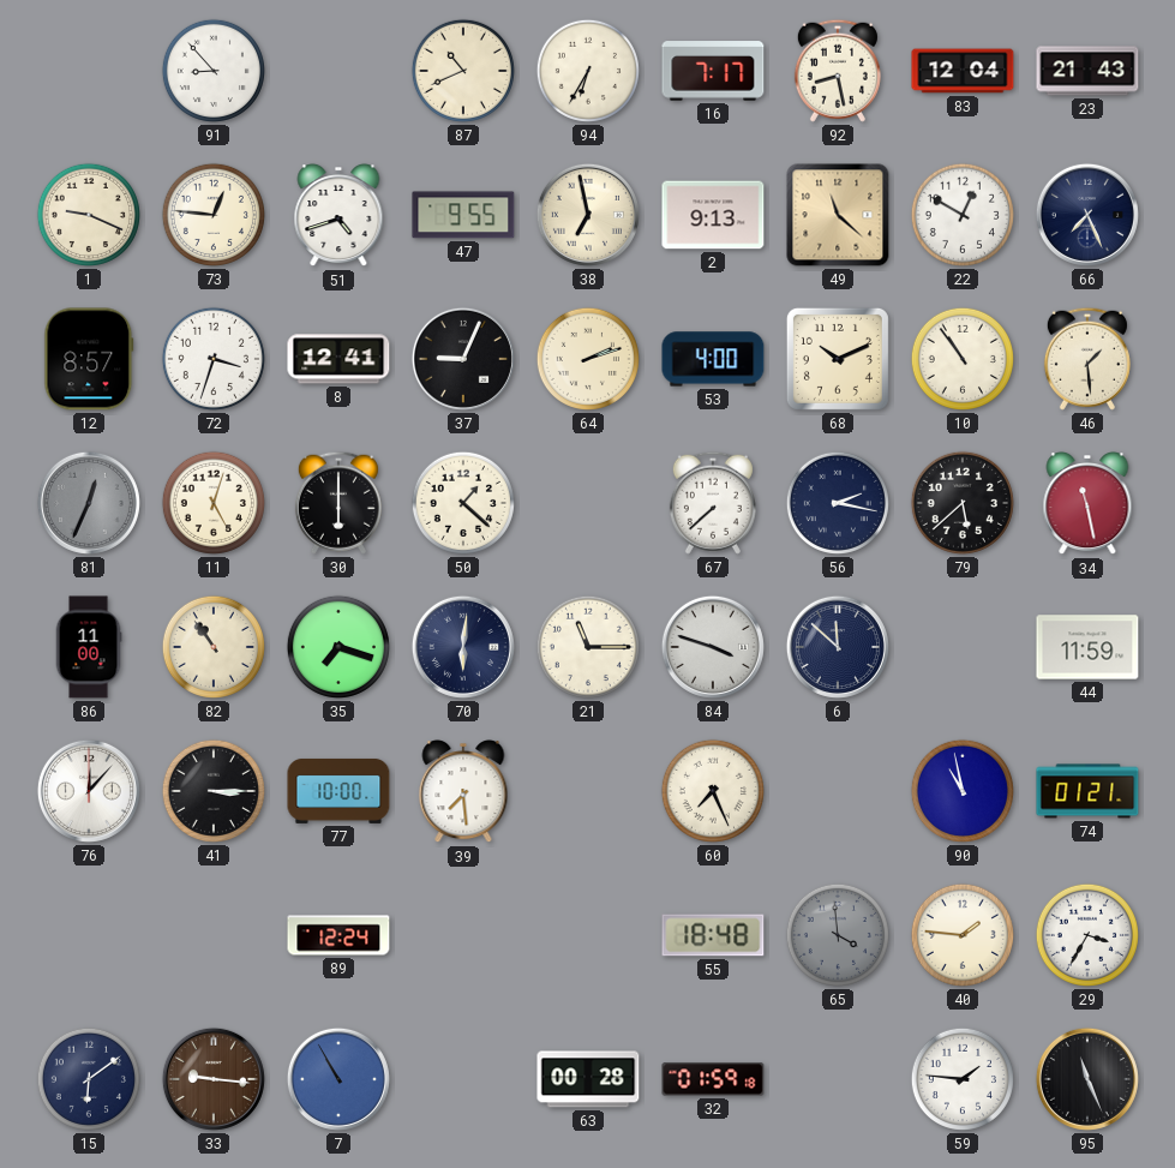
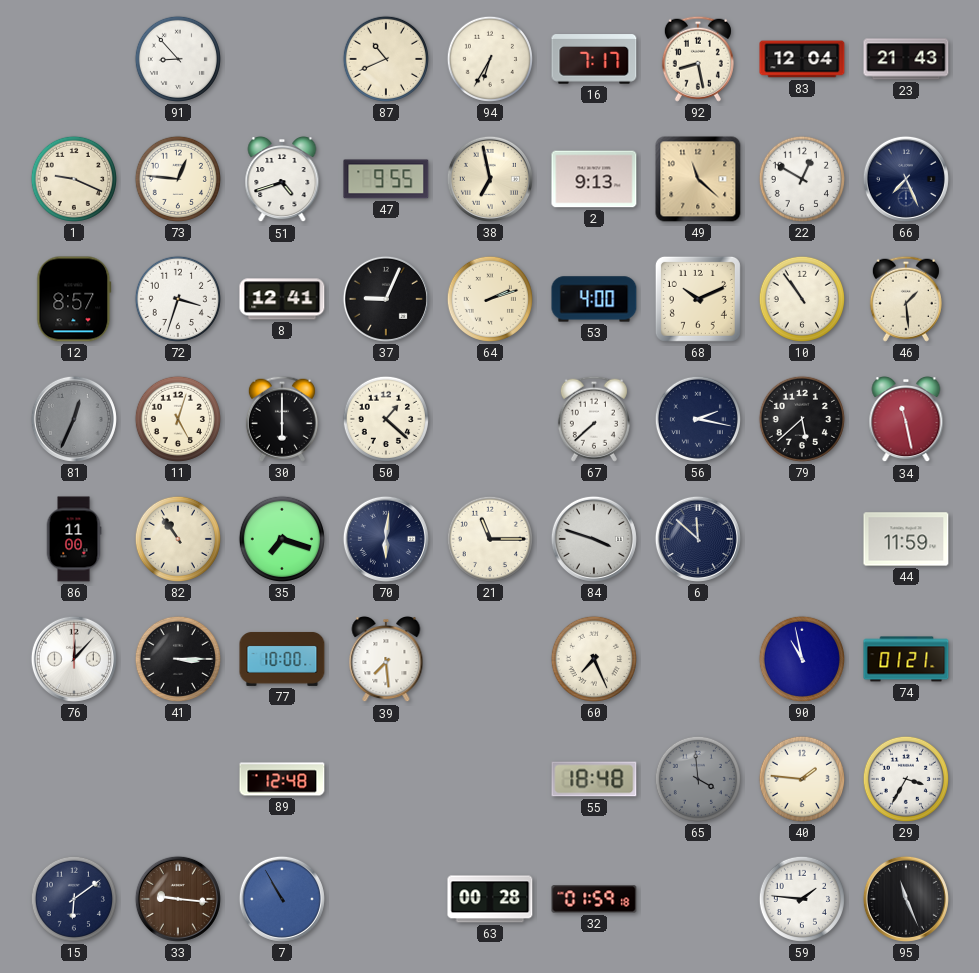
89: 12:24 -> 12:48
